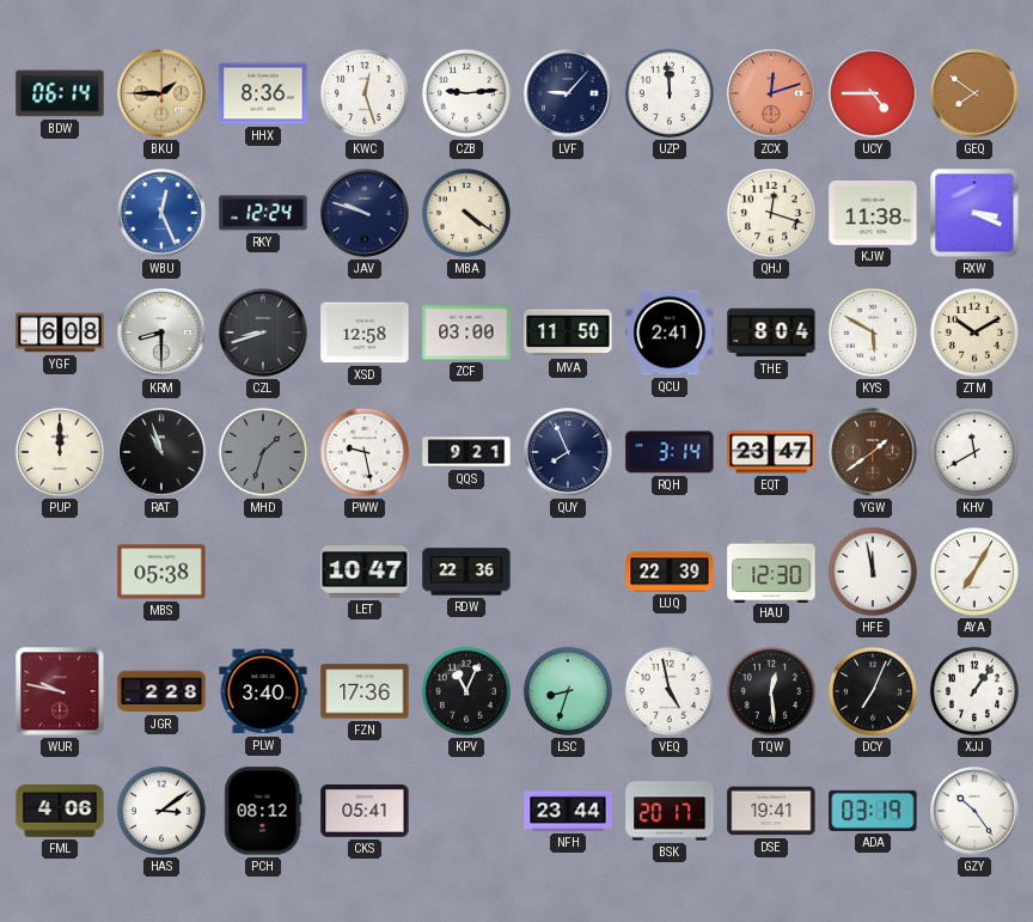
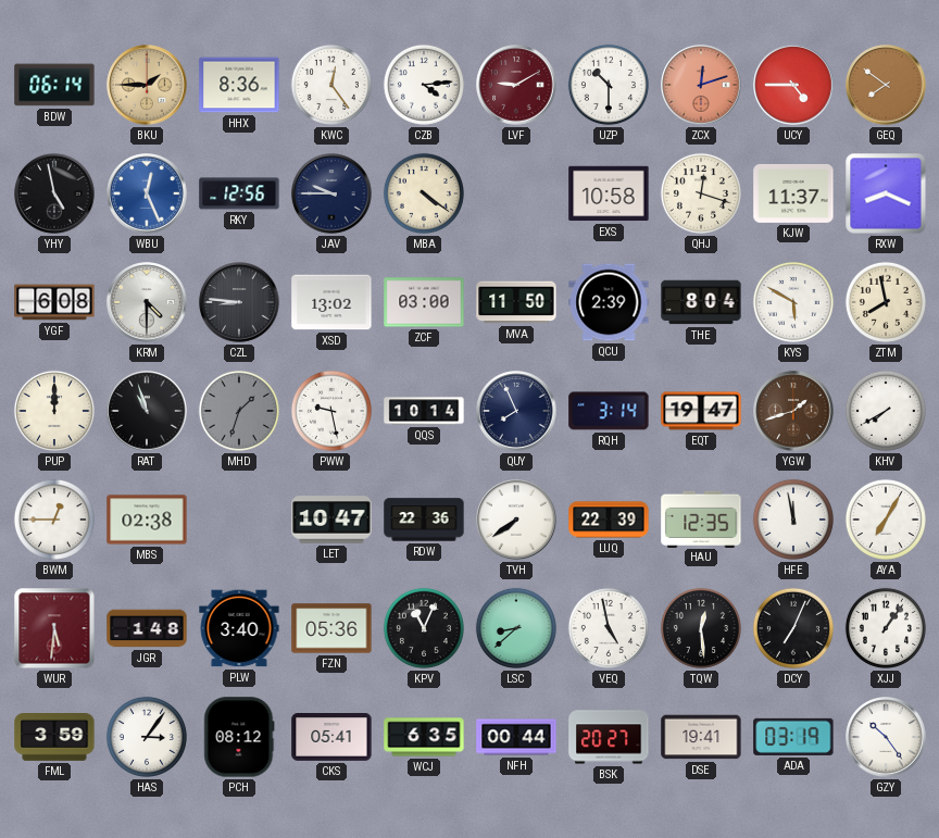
KWC: 12:27 -> 12:24
CZB: 9:14 -> 4:14
LVF: 9:07 -> 9:10
LVF dial: navy -> burgundy
UZP: 11:59 -> 10:30
YHY: none -> 4:58
RKY: 12:24 -> 12:56
JAV: 9:48 -> 9:45
EXS: none -> 10:58
KJW: 11:38 -> 11:37
RXW: 3:19 -> 8:19
KRM: 8:30 -> 4:30
CZL: 8:42 -> 8:46
XSD: 12:58 -> 13:02
QCU: 2:41 -> 2:39
ZTM: 10:10 -> 7:58
QQS: 9:21 -> 10:14
EQT: 23:47 -> 19:47
YGW: 1:39 -> 1:42
KHV: 11:40 -> 7:40
BWM: none -> 12:45
MBS: 05:38 -> 02:38
TVH: none -> 7:39
HAU: 12:30 -> 12:35
WUR: 9:47 -> 5:31
JGR: 2:28 -> 1:48
FZN: 17:36 -> 05:36
LSC: 8:33 -> 8:38
FML: 4:06 -> 3:59
HAS: 3:09 -> 3:06
WCJ: none -> 6:35
NFH: 23:44 -> 00:44
BSK: 20:17 -> 20:27
